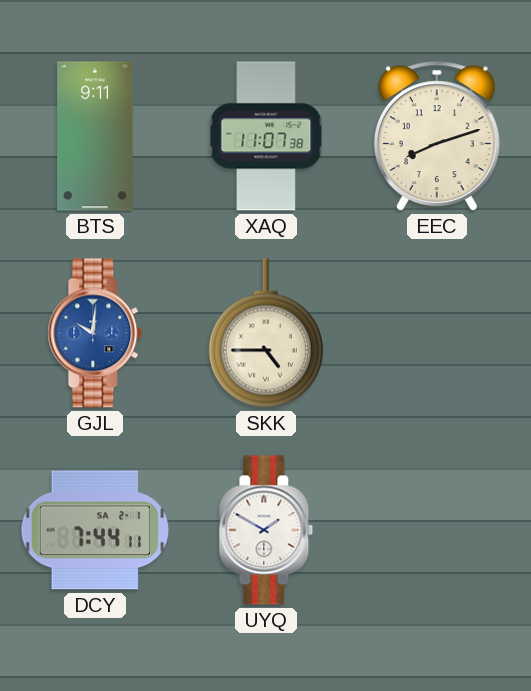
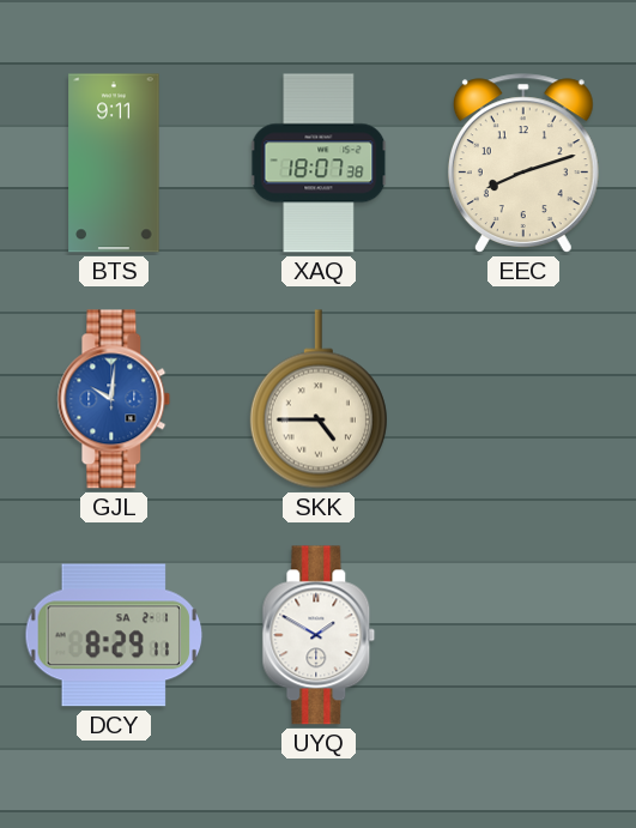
XAQ: 11:07 -> 18:07
DCY: 7:44 -> 8:29
